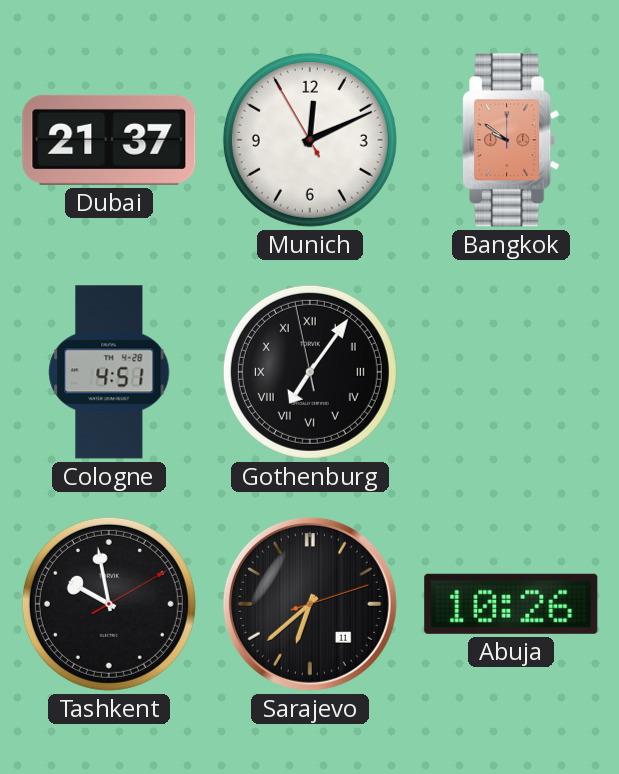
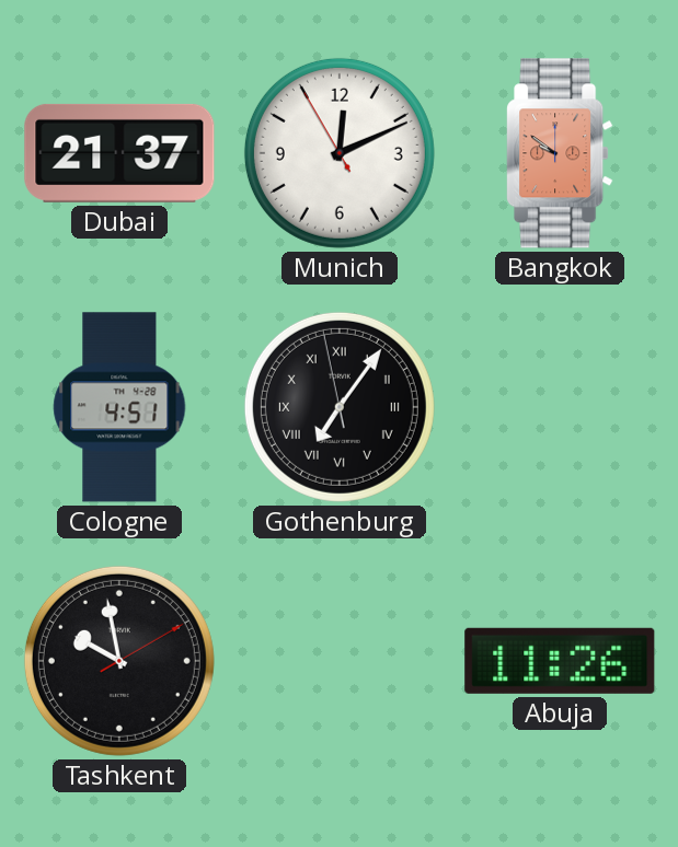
Sarajevo: 6:38 -> none
Abuja: 10:26 -> 11:26
